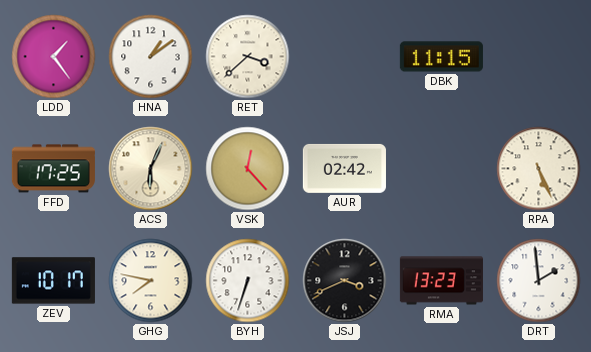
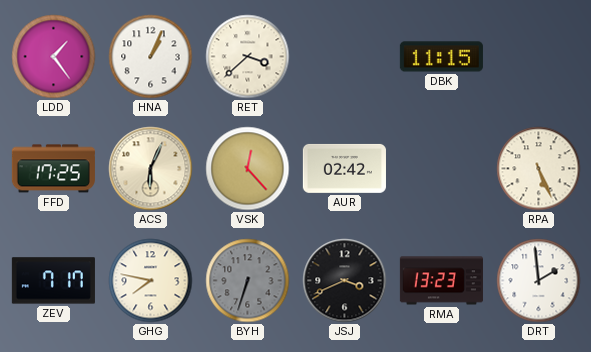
HNA: 1:09 -> 1:04
ZEV: 10:17 -> 7:17
BYH dial: white -> grey
